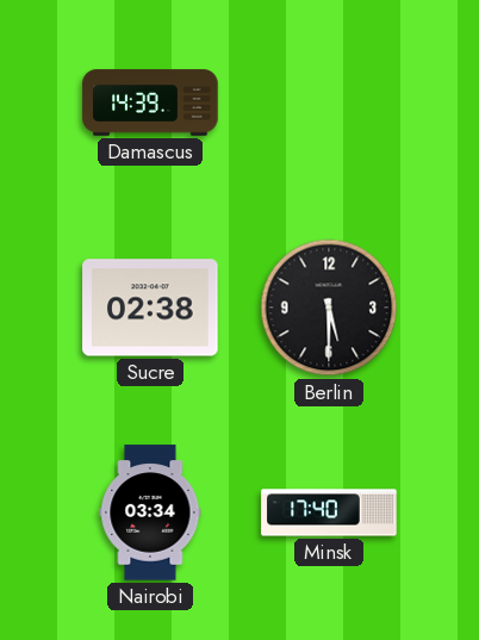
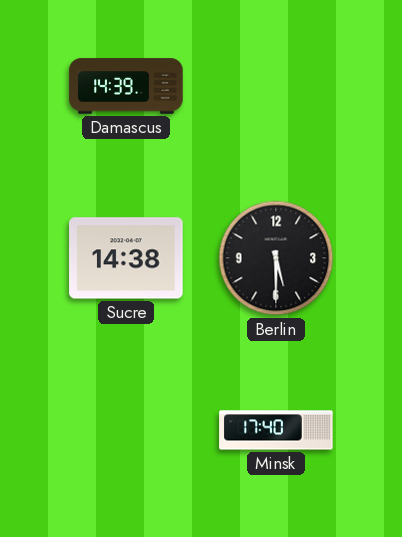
Sucre: 02:38 -> 14:38
Nairobi: 03:34 -> none
